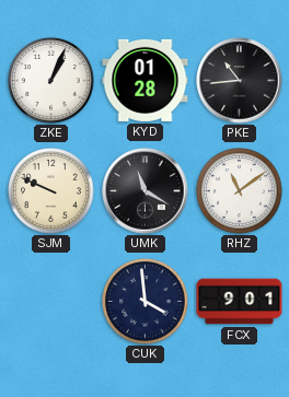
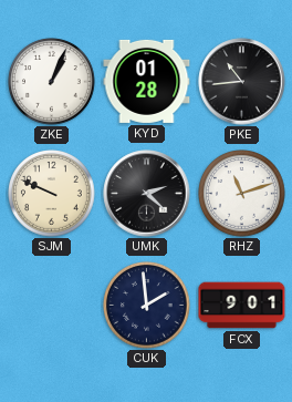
UMK: 11:20 -> 2:22
RHZ: 11:09 -> 11:12
CUK: 3:59 -> 1:59
